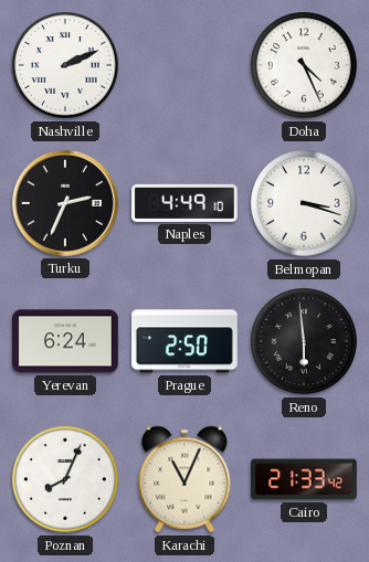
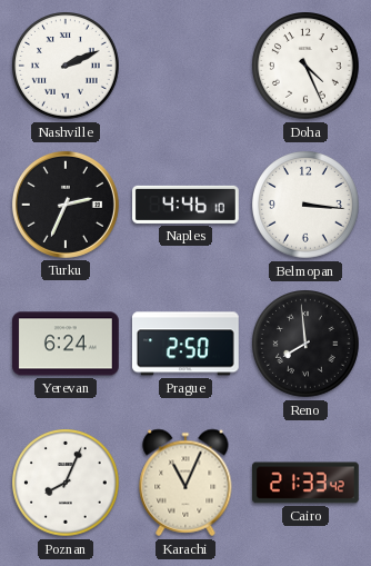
Naples: 4:49 -> 4:46
Belmopan: 3:18 -> 3:16
Reno: 5:59 -> 7:59
